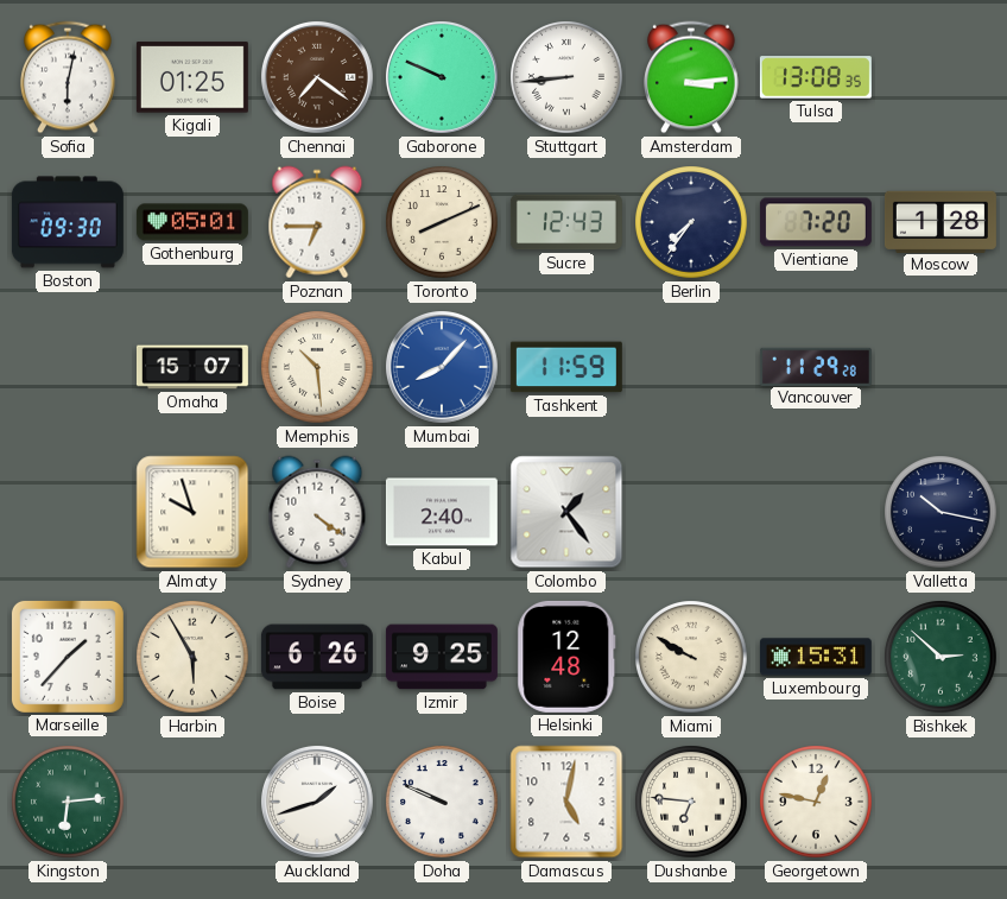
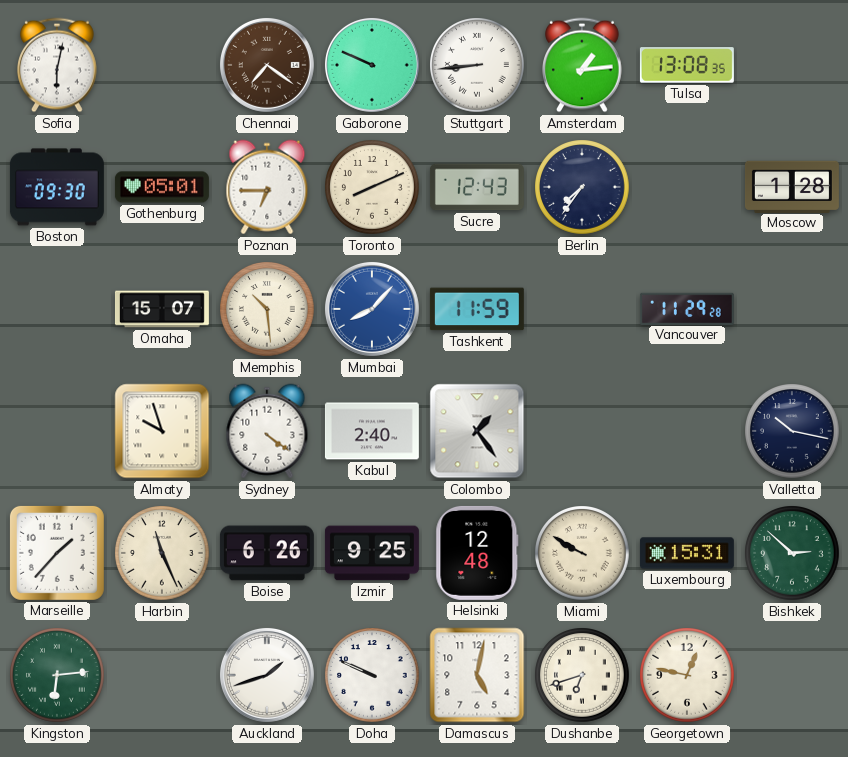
Kigali: 01:25 -> none
Amsterdam: 3:14 -> 1:14
Vientiane: 7:20 -> none
Harbin: 5:55 -> 11:26
Dushanbe: 6:46 -> 6:42
